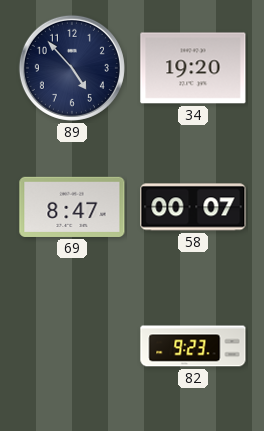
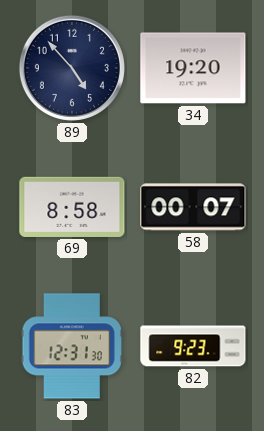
69: 8:47 -> 8:58
83: none -> 12:31
